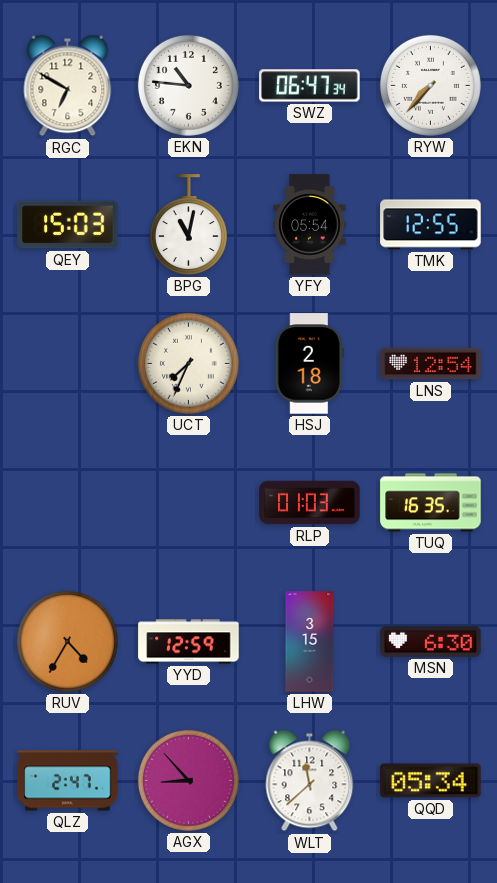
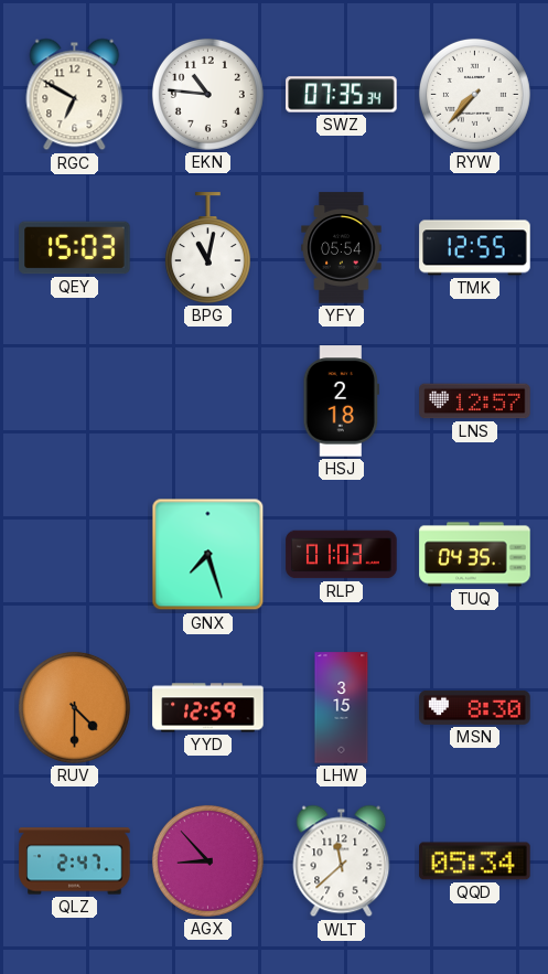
SWZ: 06:47 -> 07:35
UCT: 7:34 -> none
LNS: 12:54 -> 12:57
GNX: none -> 7:27
TUQ: 16:35 -> 04:35
RUV: 4:35 -> 4:30
MSN: 6:30 -> 8:30
